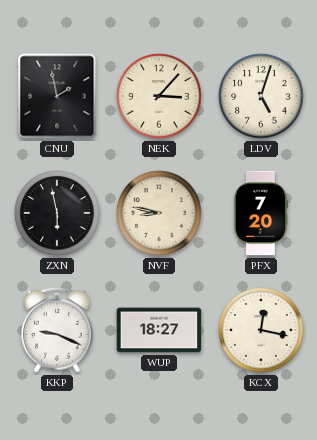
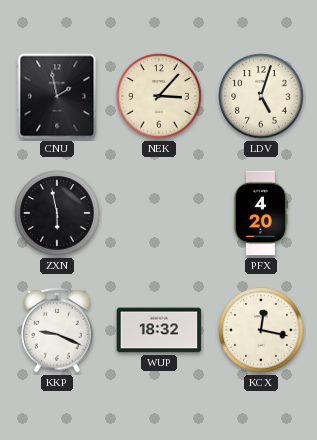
NVF: 8:47 -> none
PFX: 7:20 -> 4:20
WUP: 18:27 -> 18:32
